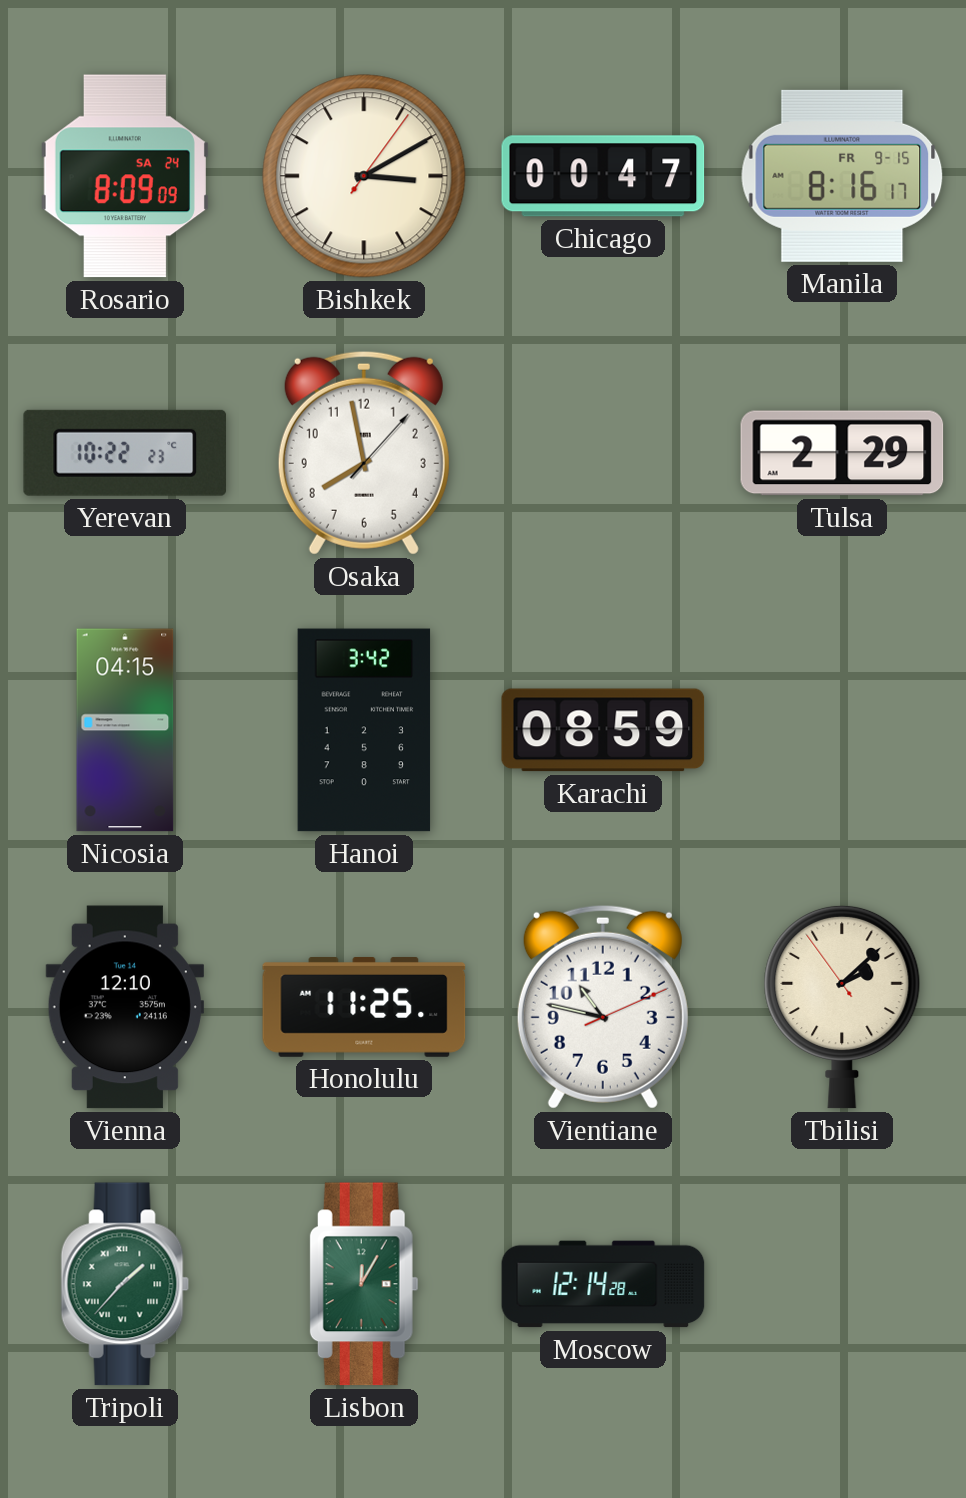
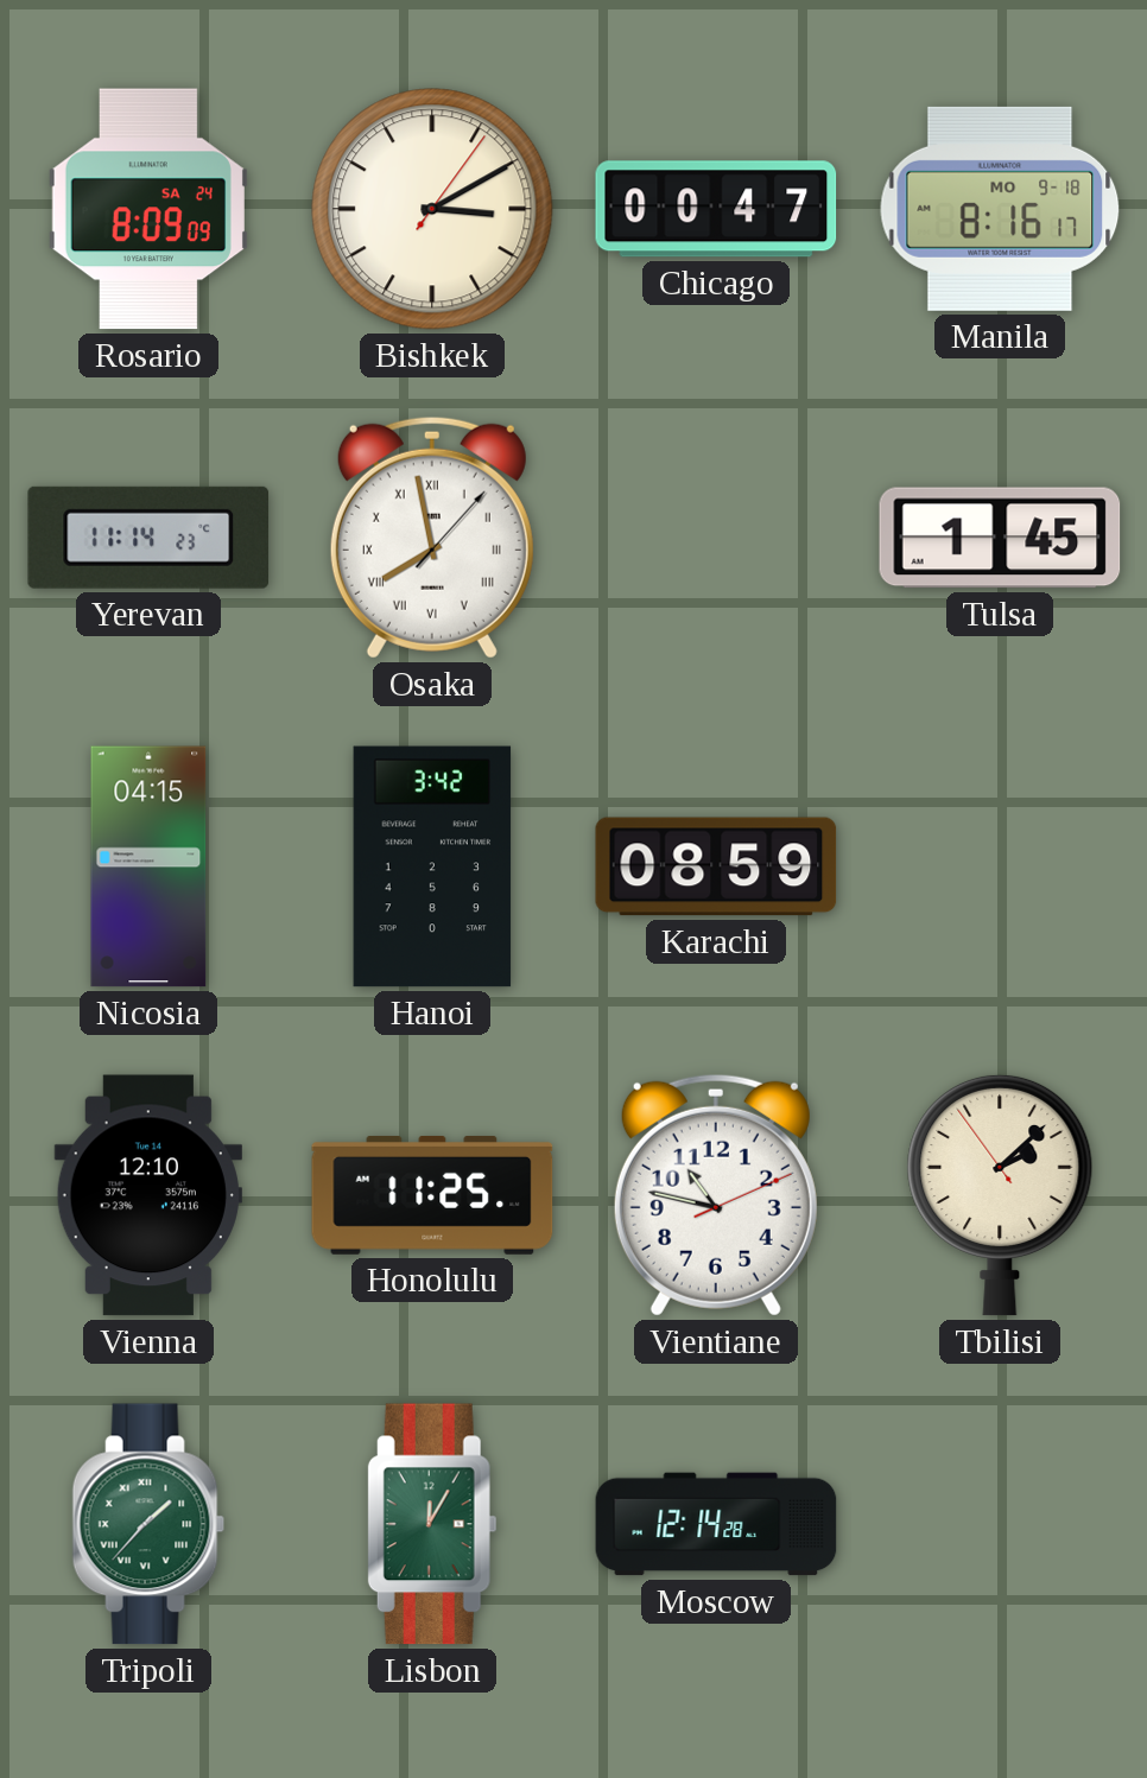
Manila date: FR 9-15 -> MO 9-18
Yerevan: 10:22 -> 11:14
Osaka numerals: Arabic -> Roman
Tulsa: 2:29 -> 1:45
